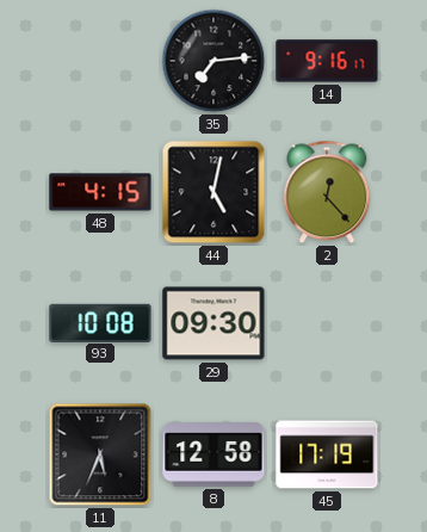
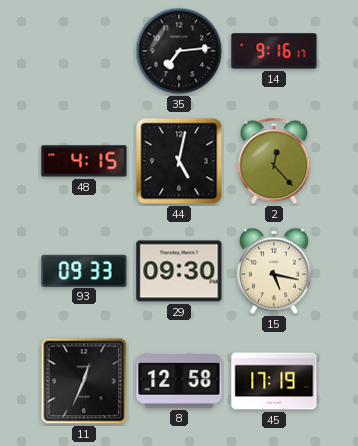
93: 10:08 -> 09:33
15: none -> 5:17
11: 5:34 -> 12:34
